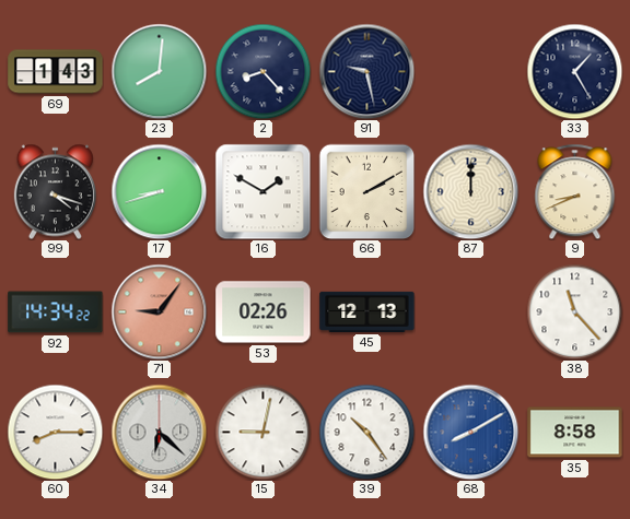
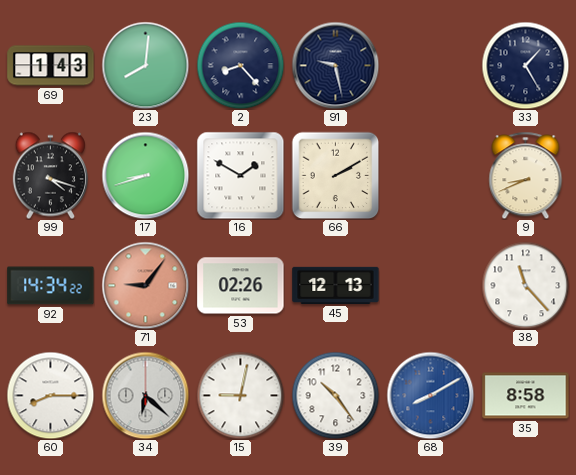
87: 12:00 -> none
